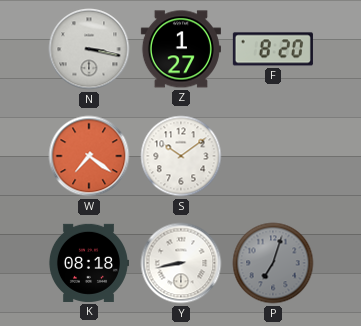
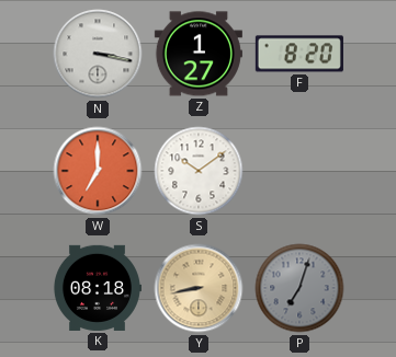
W: 7:21 -> 7:00
Y dial: white -> champagne
